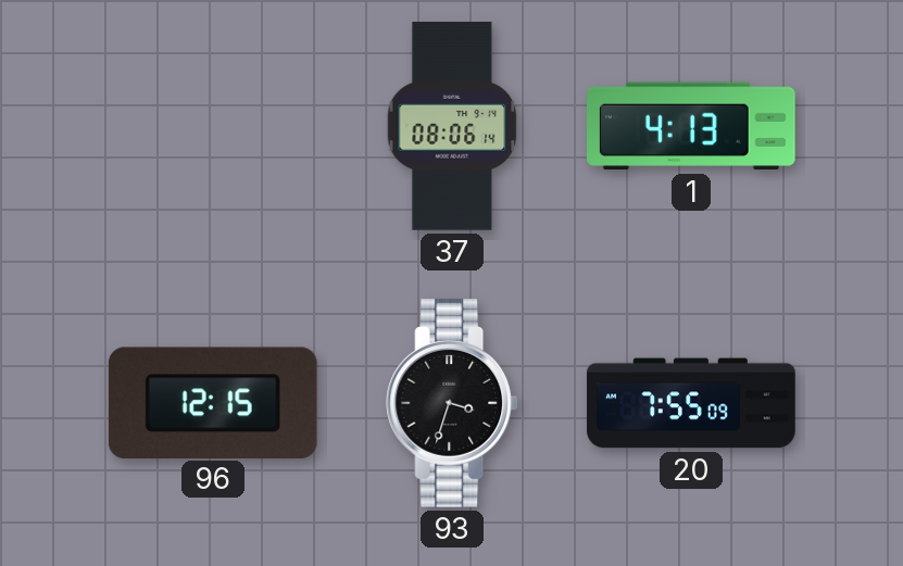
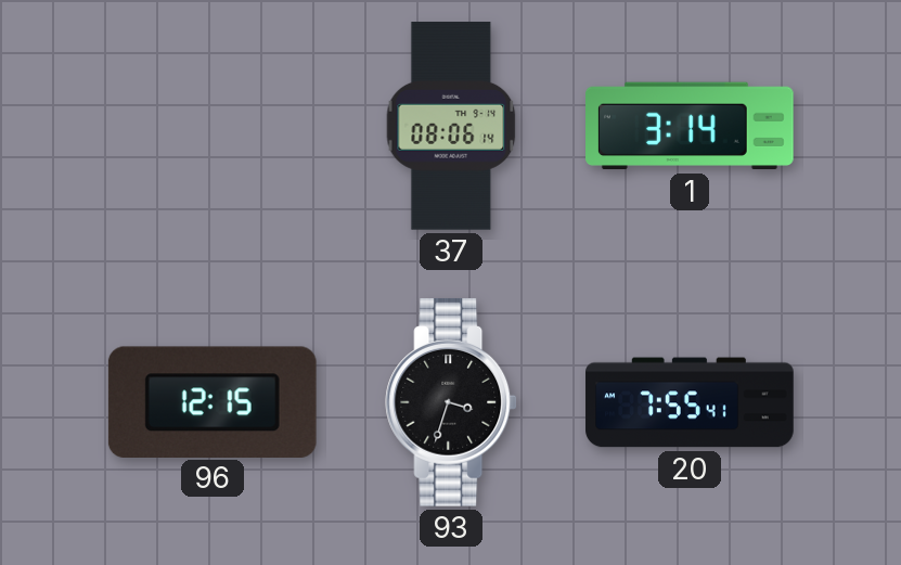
1: 4:13 -> 3:14
20: 7:55:09 -> 7:55:41
